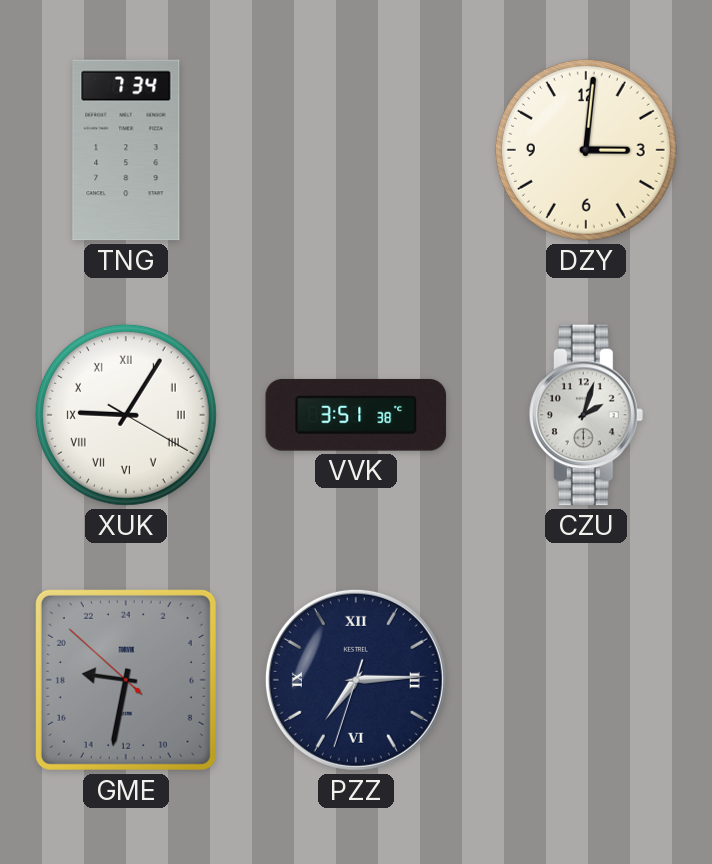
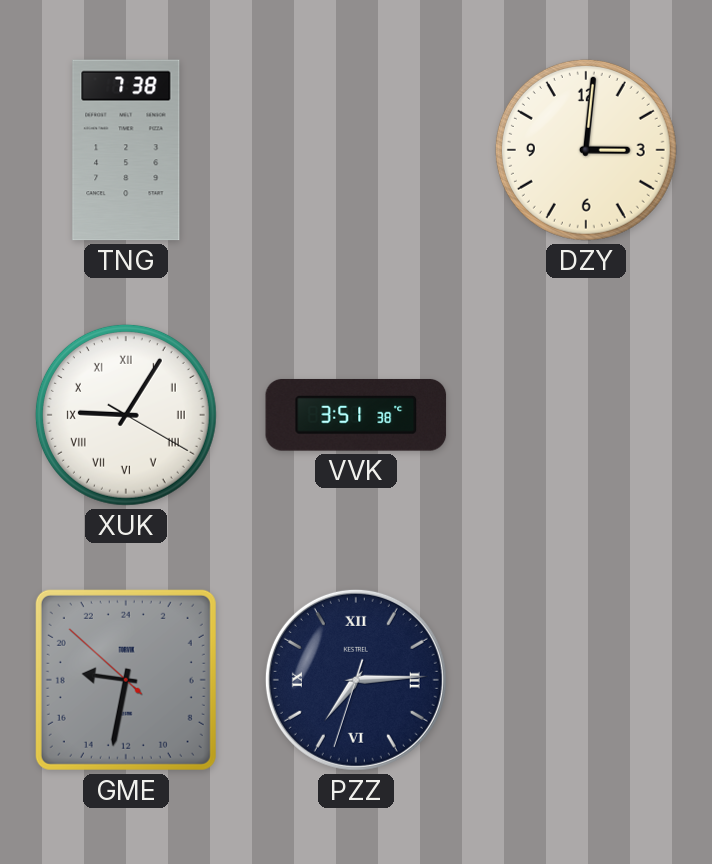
TNG: 7:34 -> 7:38
CZU: 2:03 -> none
